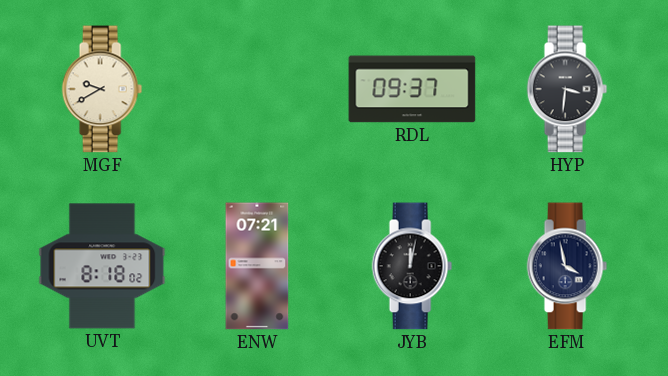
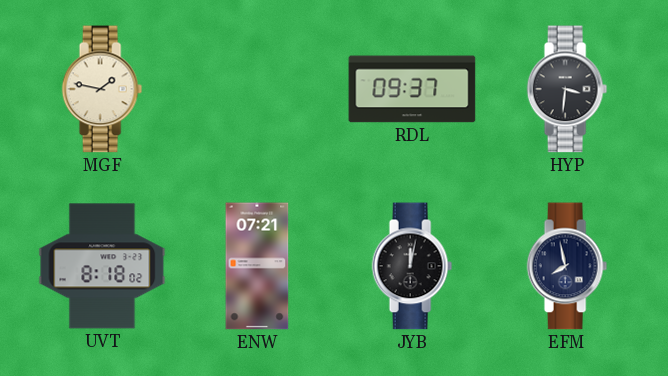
MGF: 9:40 -> 1:47
EFM: 3:58 -> 7:58
